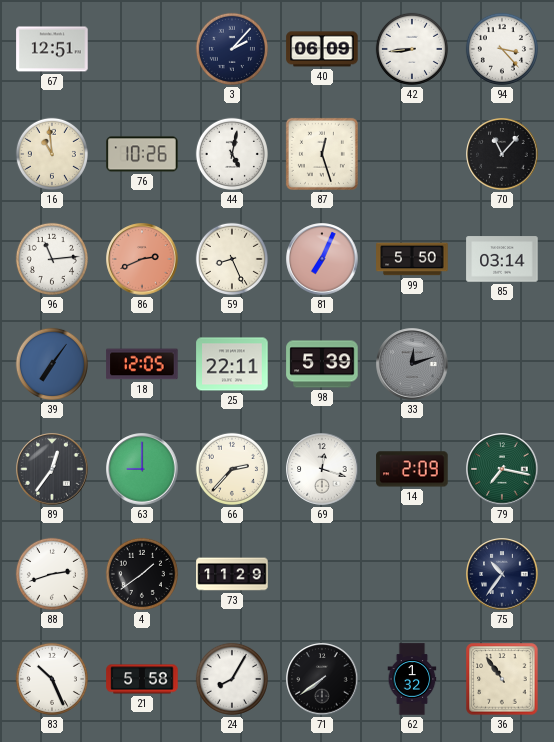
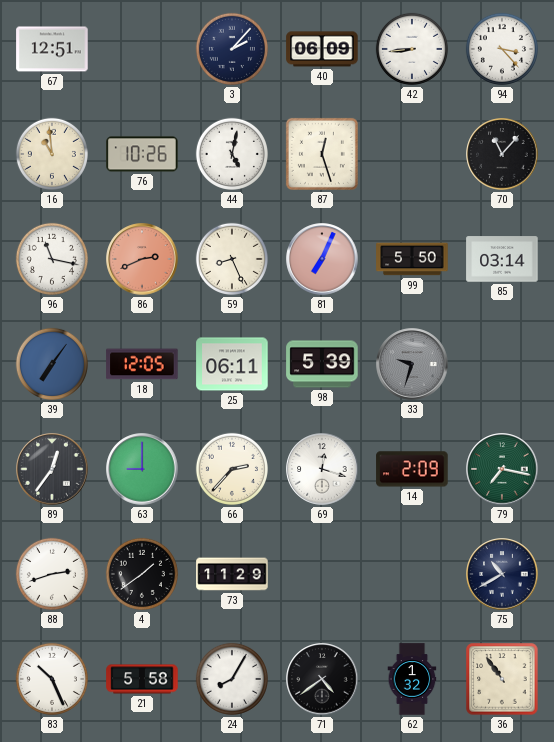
96: 11:14 -> 11:17
25: 22:11 -> 06:11
33: 12:12 -> 9:33
75: 10:36 -> 10:40
71: 7:39 -> 4:39
